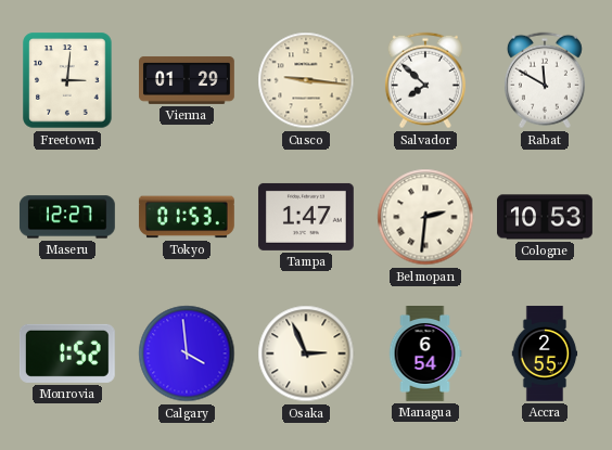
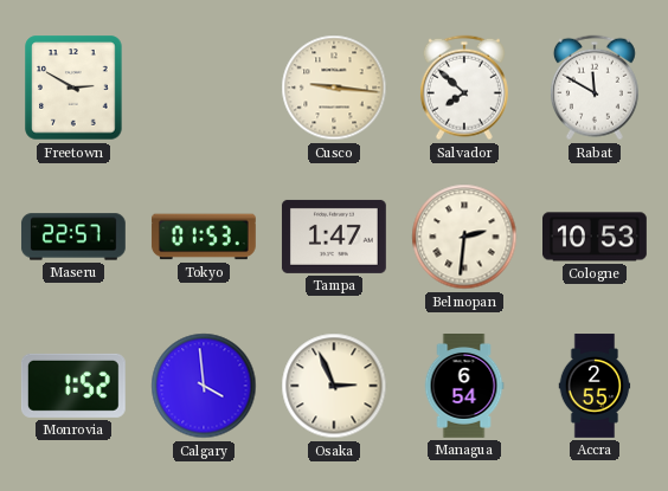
Freetown: 3:01 -> 2:50
Vienna: 01:29 -> none
Maseru: 12:27 -> 22:57
